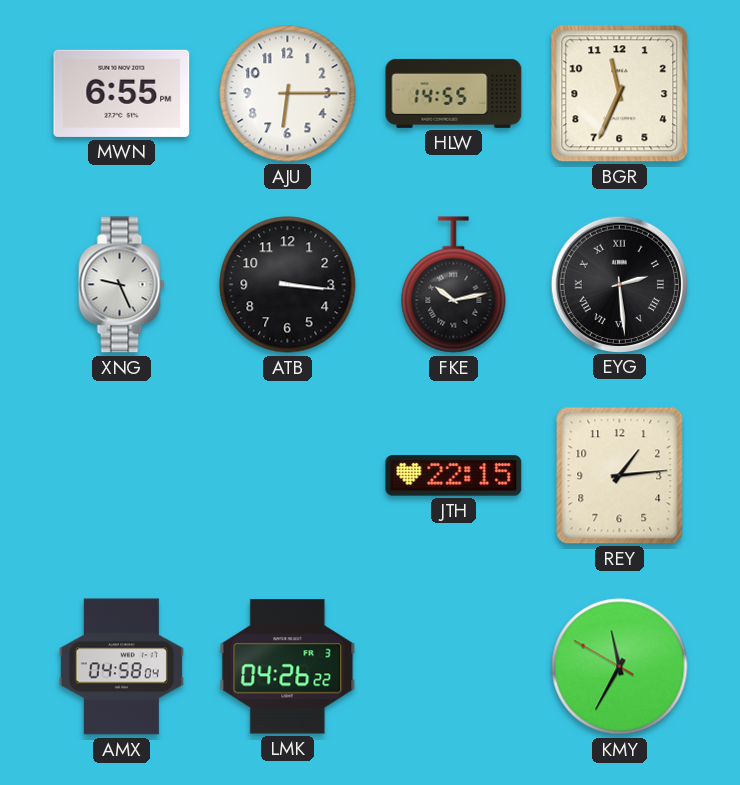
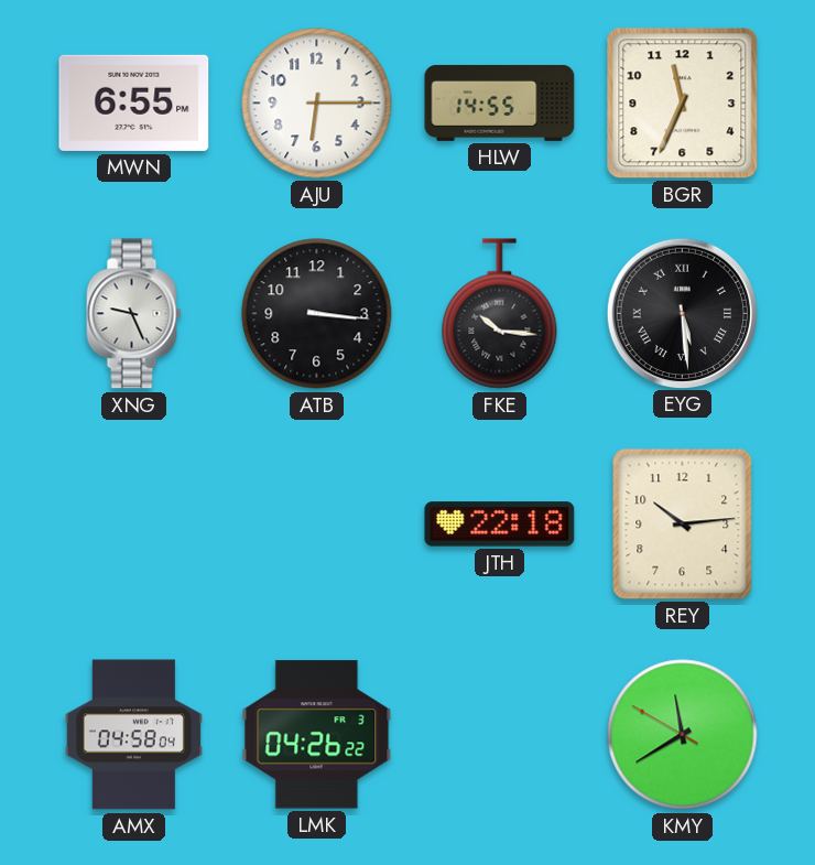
FKE: 10:13 -> 10:16
EYG: 2:29 -> 5:29
JTH: 22:15 -> 22:18
REY: 1:14 -> 10:14
KMY: 11:34 -> 11:39
